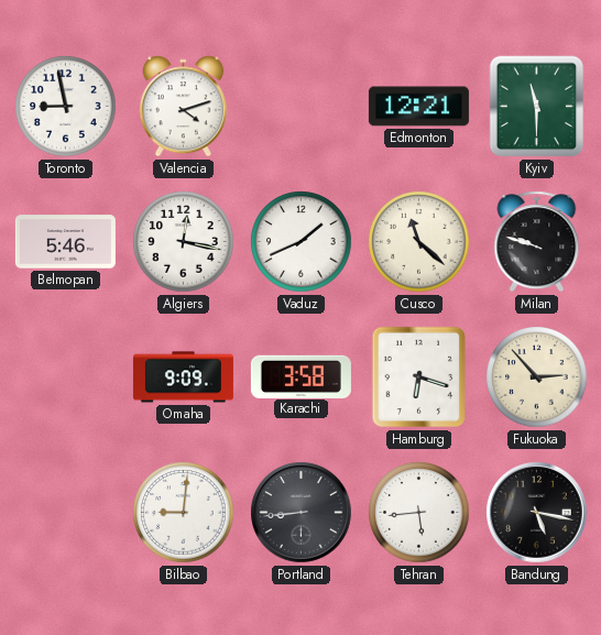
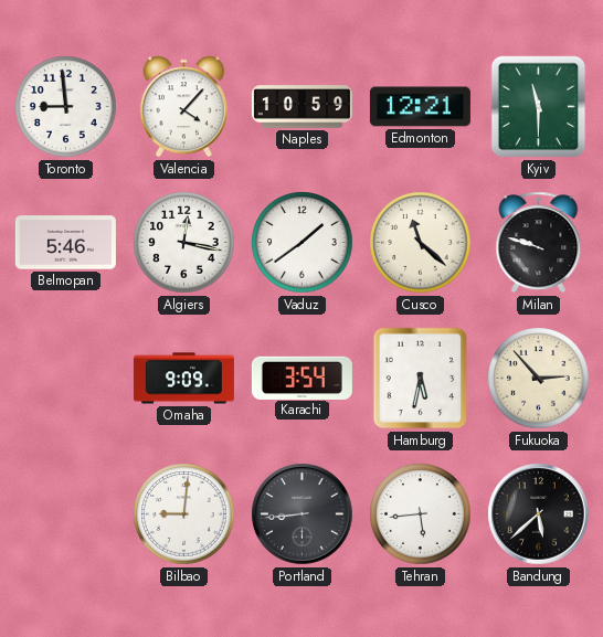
Toronto: 8:58 -> 8:59
Valencia: 4:12 -> 4:07
Naples: none -> 10:59
Vaduz: 1:41 -> 1:39
Karachi: 3:58 -> 3:54
Hamburg: 6:18 -> 5:32
Bandung: 5:17 -> 5:38
